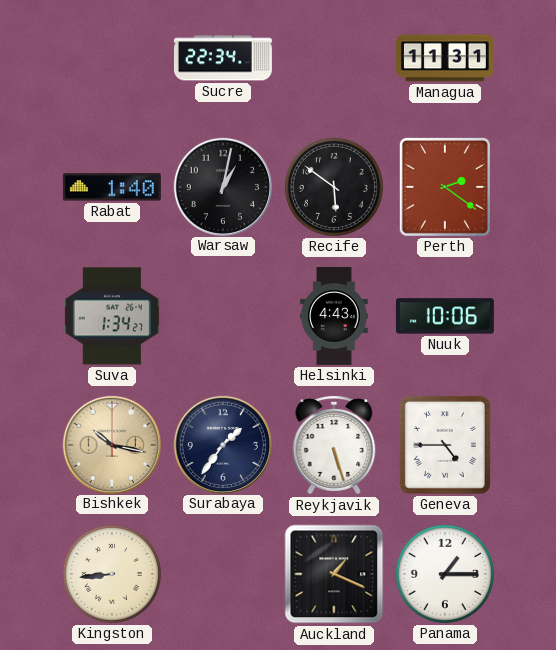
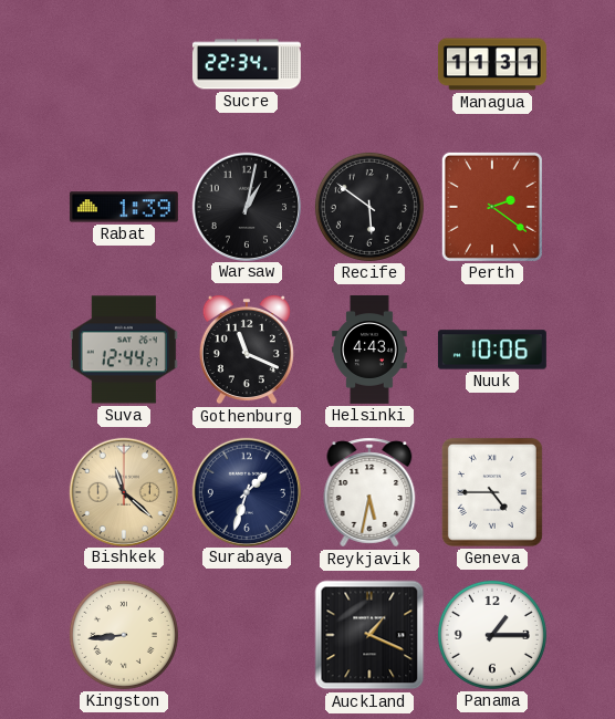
Rabat: 1:40 -> 1:39
Suva: 1:34 -> 12:44
Gothenburg: none -> 11:19
Bishkek: 10:17 -> 11:22
Surabaya: 1:36 -> 1:33
Reykjavik: 5:27 -> 5:32
